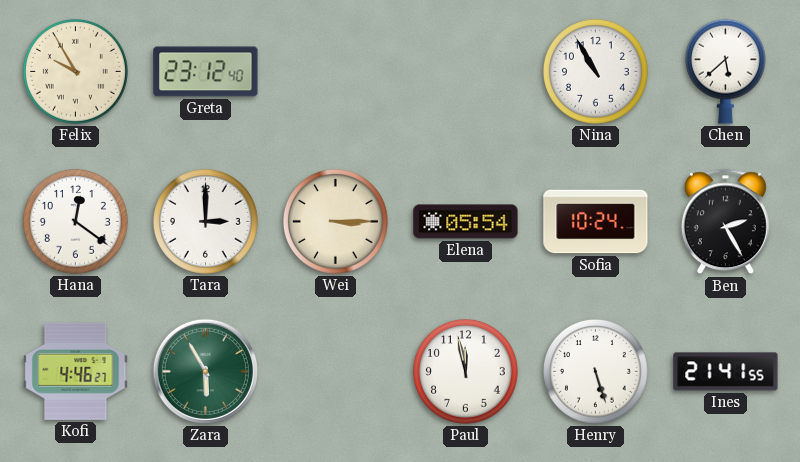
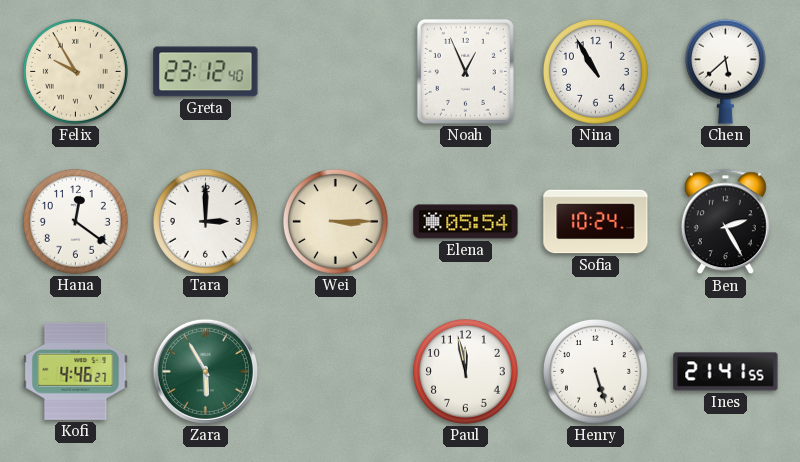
Noah: none -> 12:56
